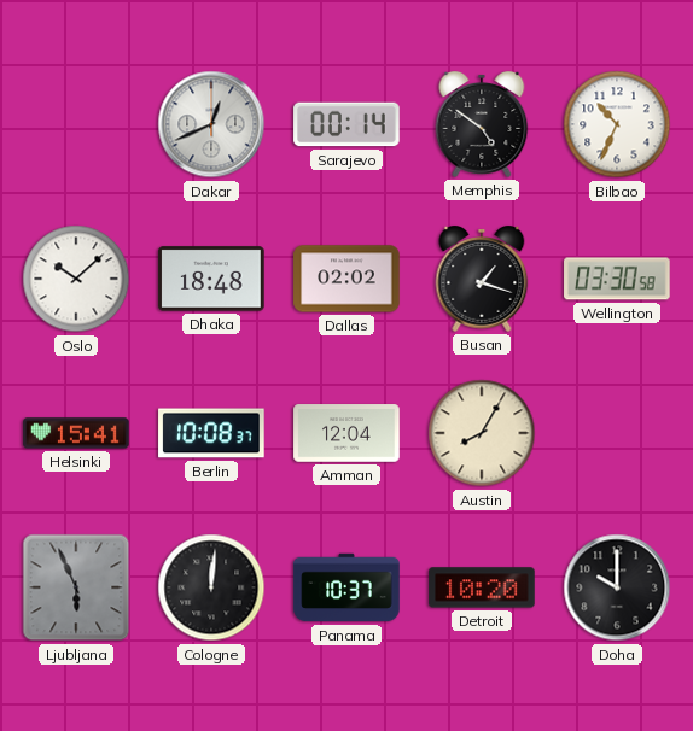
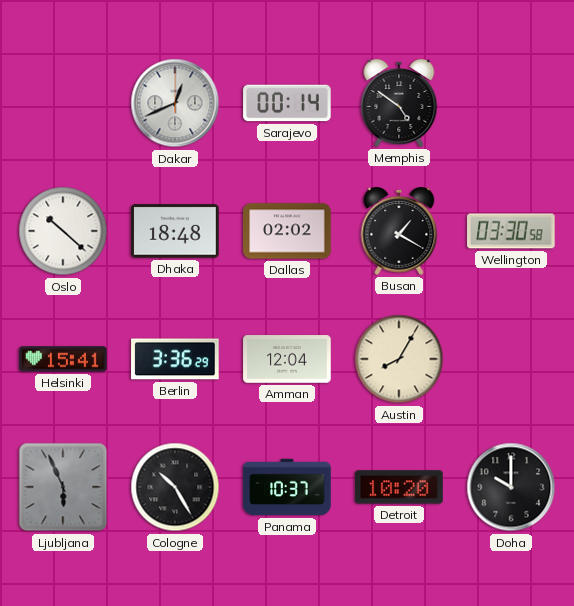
Bilbao: 10:34 -> none
Oslo: 10:08 -> 10:22
Busan: 1:18 -> 1:20
Berlin: 10:08 -> 3:36
Cologne: 12:01 -> 10:25
